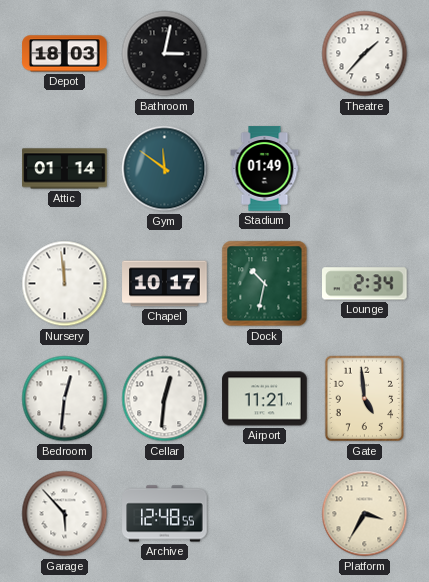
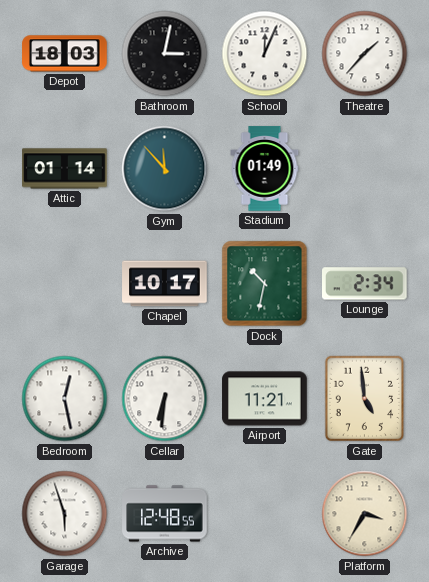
School: none -> 12:04
Gym: 11:51 -> 11:53
Nursery: 11:59 -> none
Bedroom: 12:31 -> 12:28
Cellar: 12:31 -> 6:31
Garage: 5:53 -> 5:57
